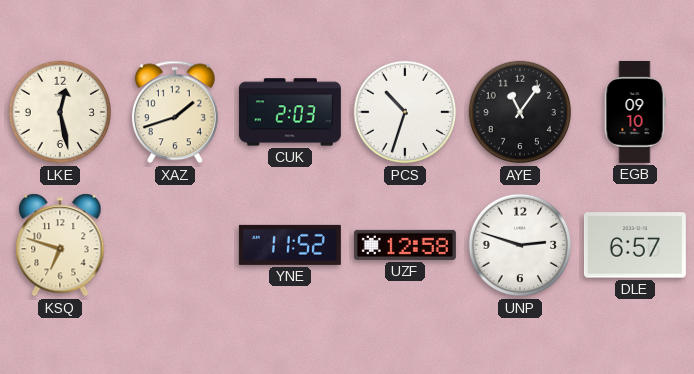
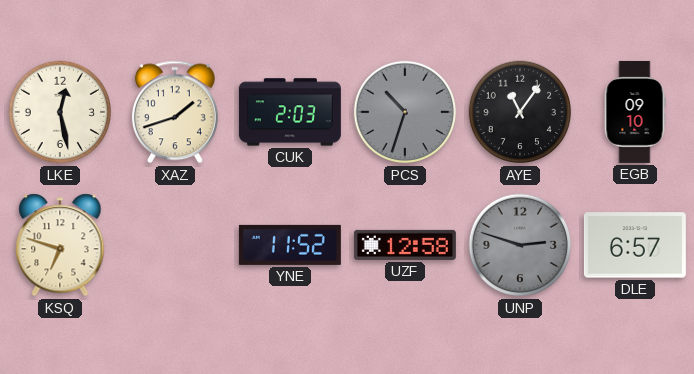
PCS dial: white -> grey
UNP dial: white -> grey
